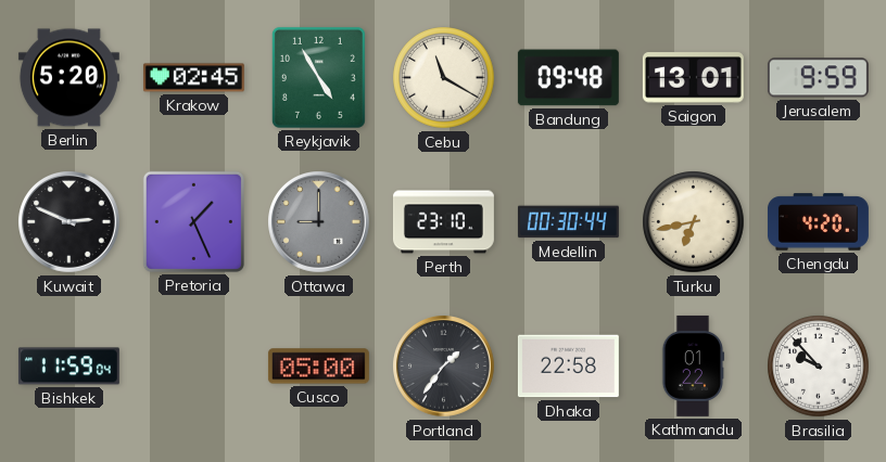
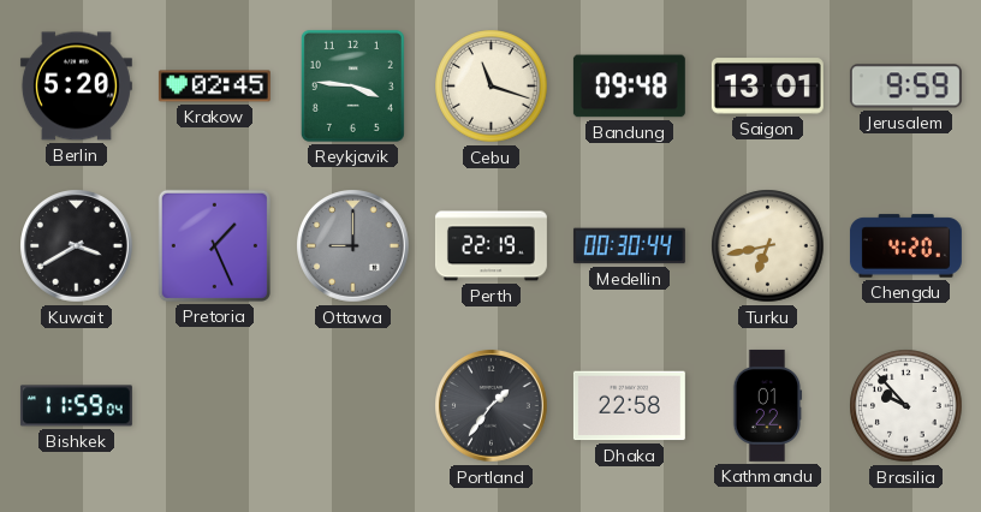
Reykjavik: 4:55 -> 3:46
Cebu: 11:20 -> 11:18
Kuwait: 2:49 -> 3:40
Perth: 23:10 -> 22:19
Cusco: 05:00 -> none
